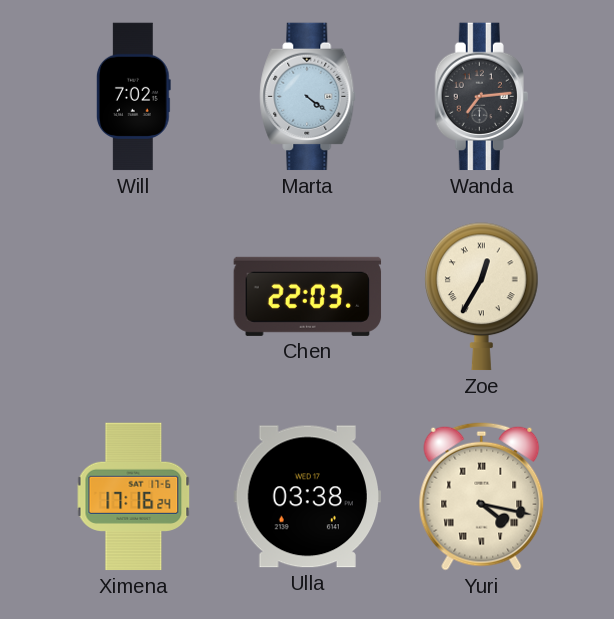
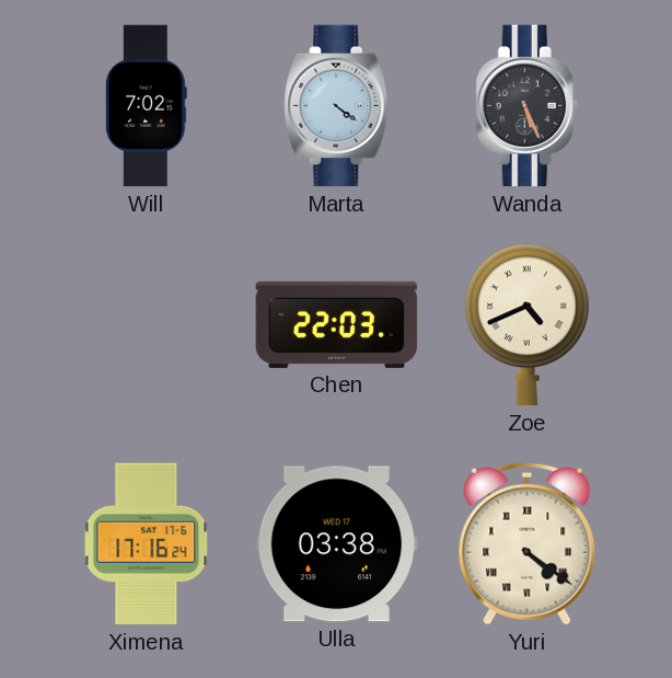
Wanda: 7:14 -> 5:26
Zoe: 12:35 -> 4:41
Yuri: 4:17 -> 4:21
